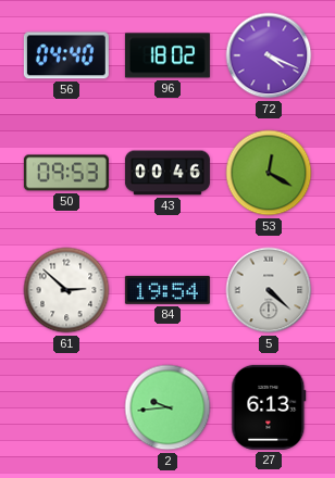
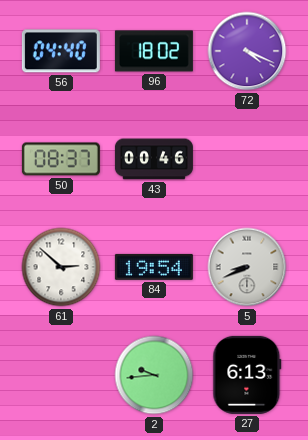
50: 09:53 -> 08:37
53: 12:20 -> none
5: 4:22 -> 8:41
